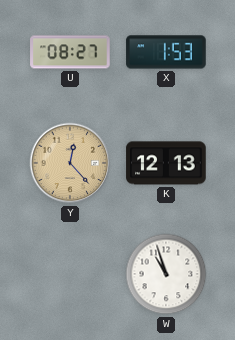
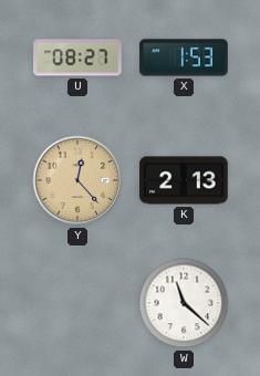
K: 12:13 -> 2:13
W: 10:57 -> 11:22
